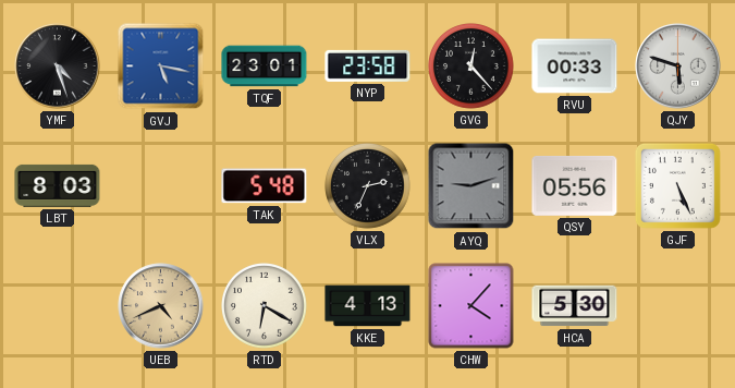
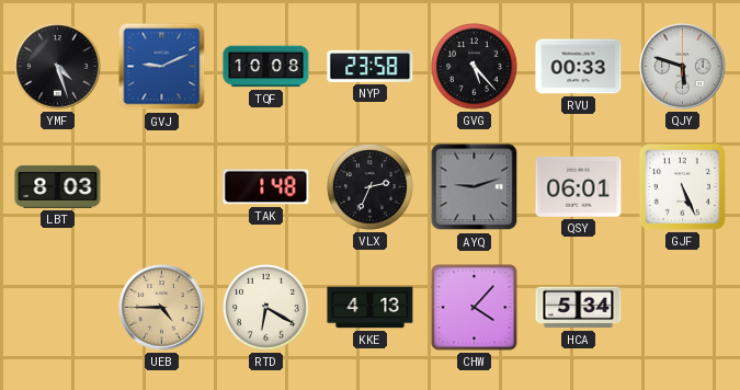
GVJ: 5:17 -> 9:11
TQF: 23:01 -> 10:08
GVG: 12:23 -> 5:23
TAK: 5:48 -> 1:48
QSY: 05:56 -> 06:01
UEB: 4:41 -> 4:45
HCA: 5:30 -> 5:34
